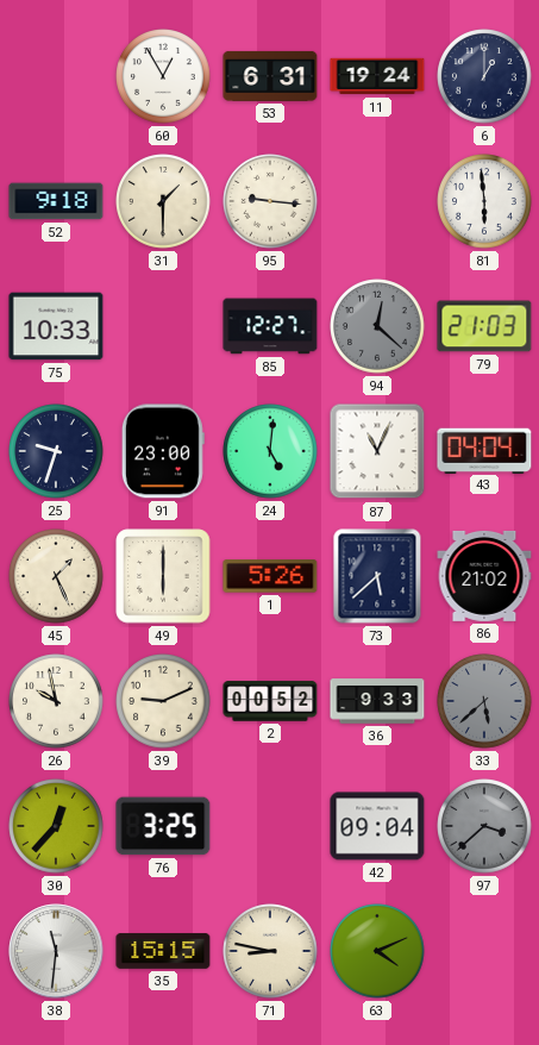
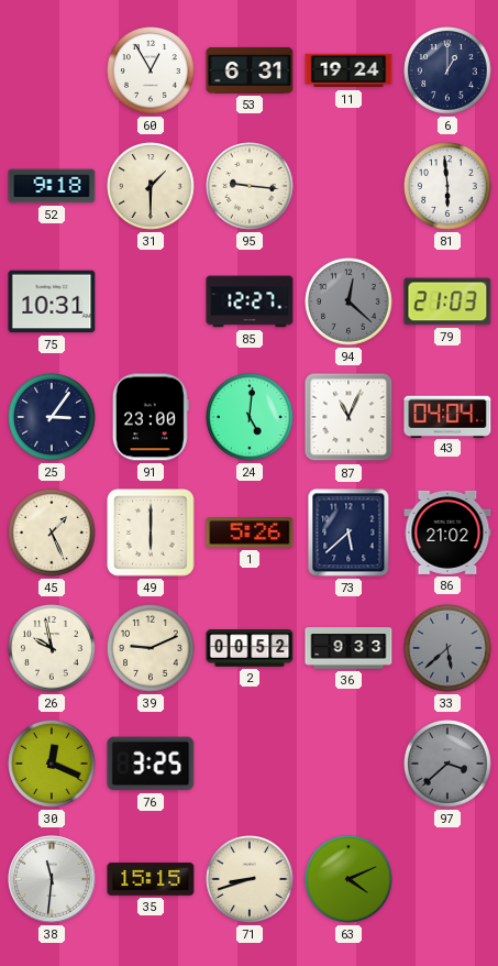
75: 10:33 -> 10:31
25: 9:33 -> 3:06
30: 12:37 -> 12:19
42: 09:04 -> none
71: 8:47 -> 8:42
